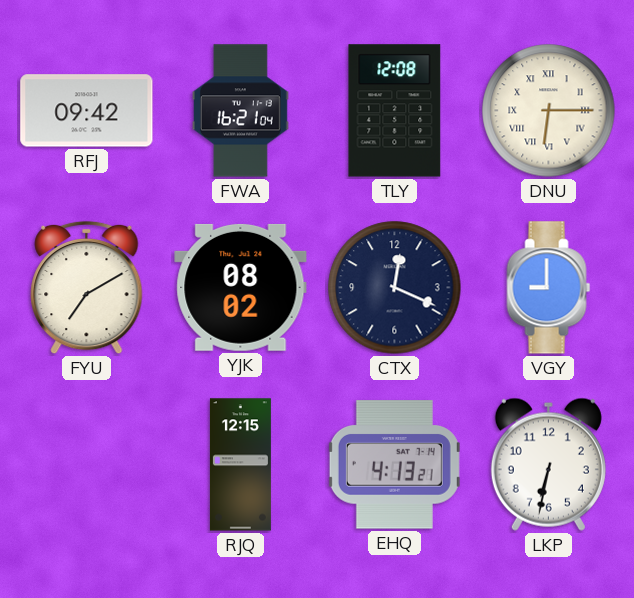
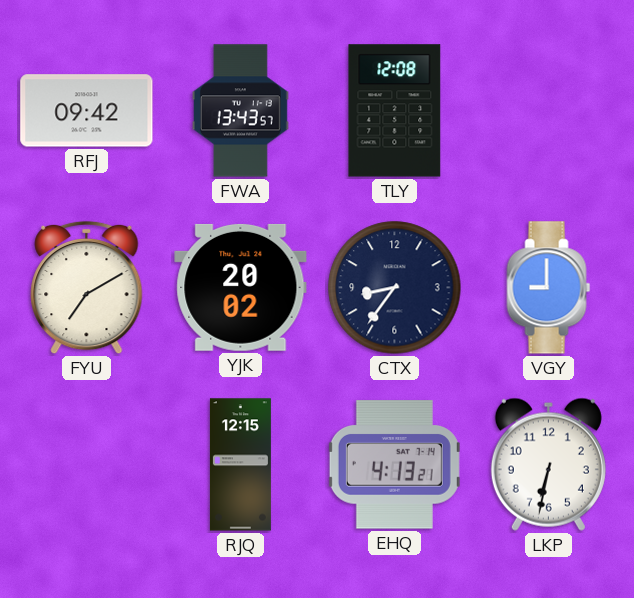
FWA: 16:21 -> 13:43
DNU: 6:15 -> none
YJK: 08:02 -> 20:02
CTX: 12:19 -> 8:36
